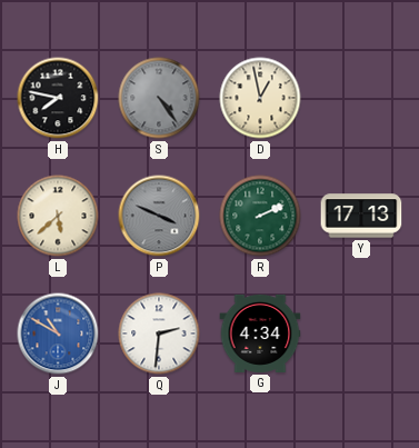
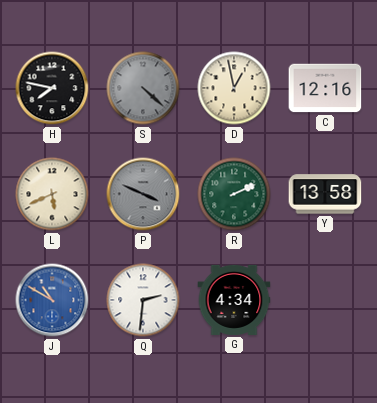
S: 4:24 -> 4:22
C: none -> 12:16
L: 5:38 -> 5:41
Y: 17:13 -> 13:58
